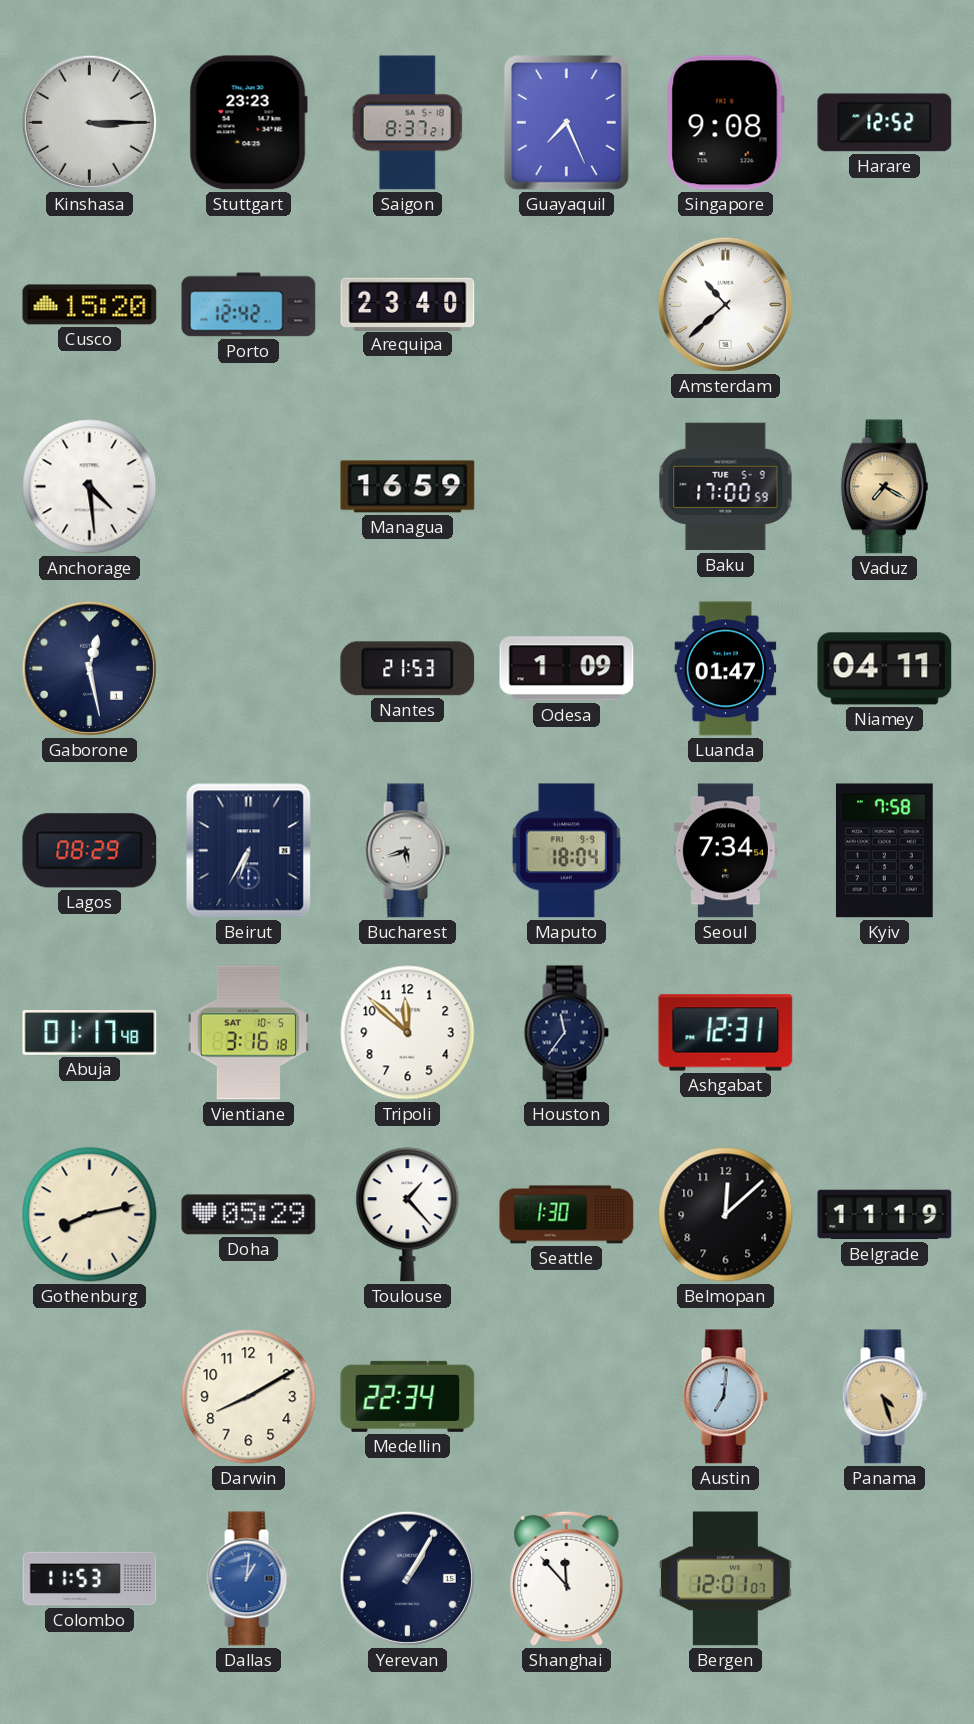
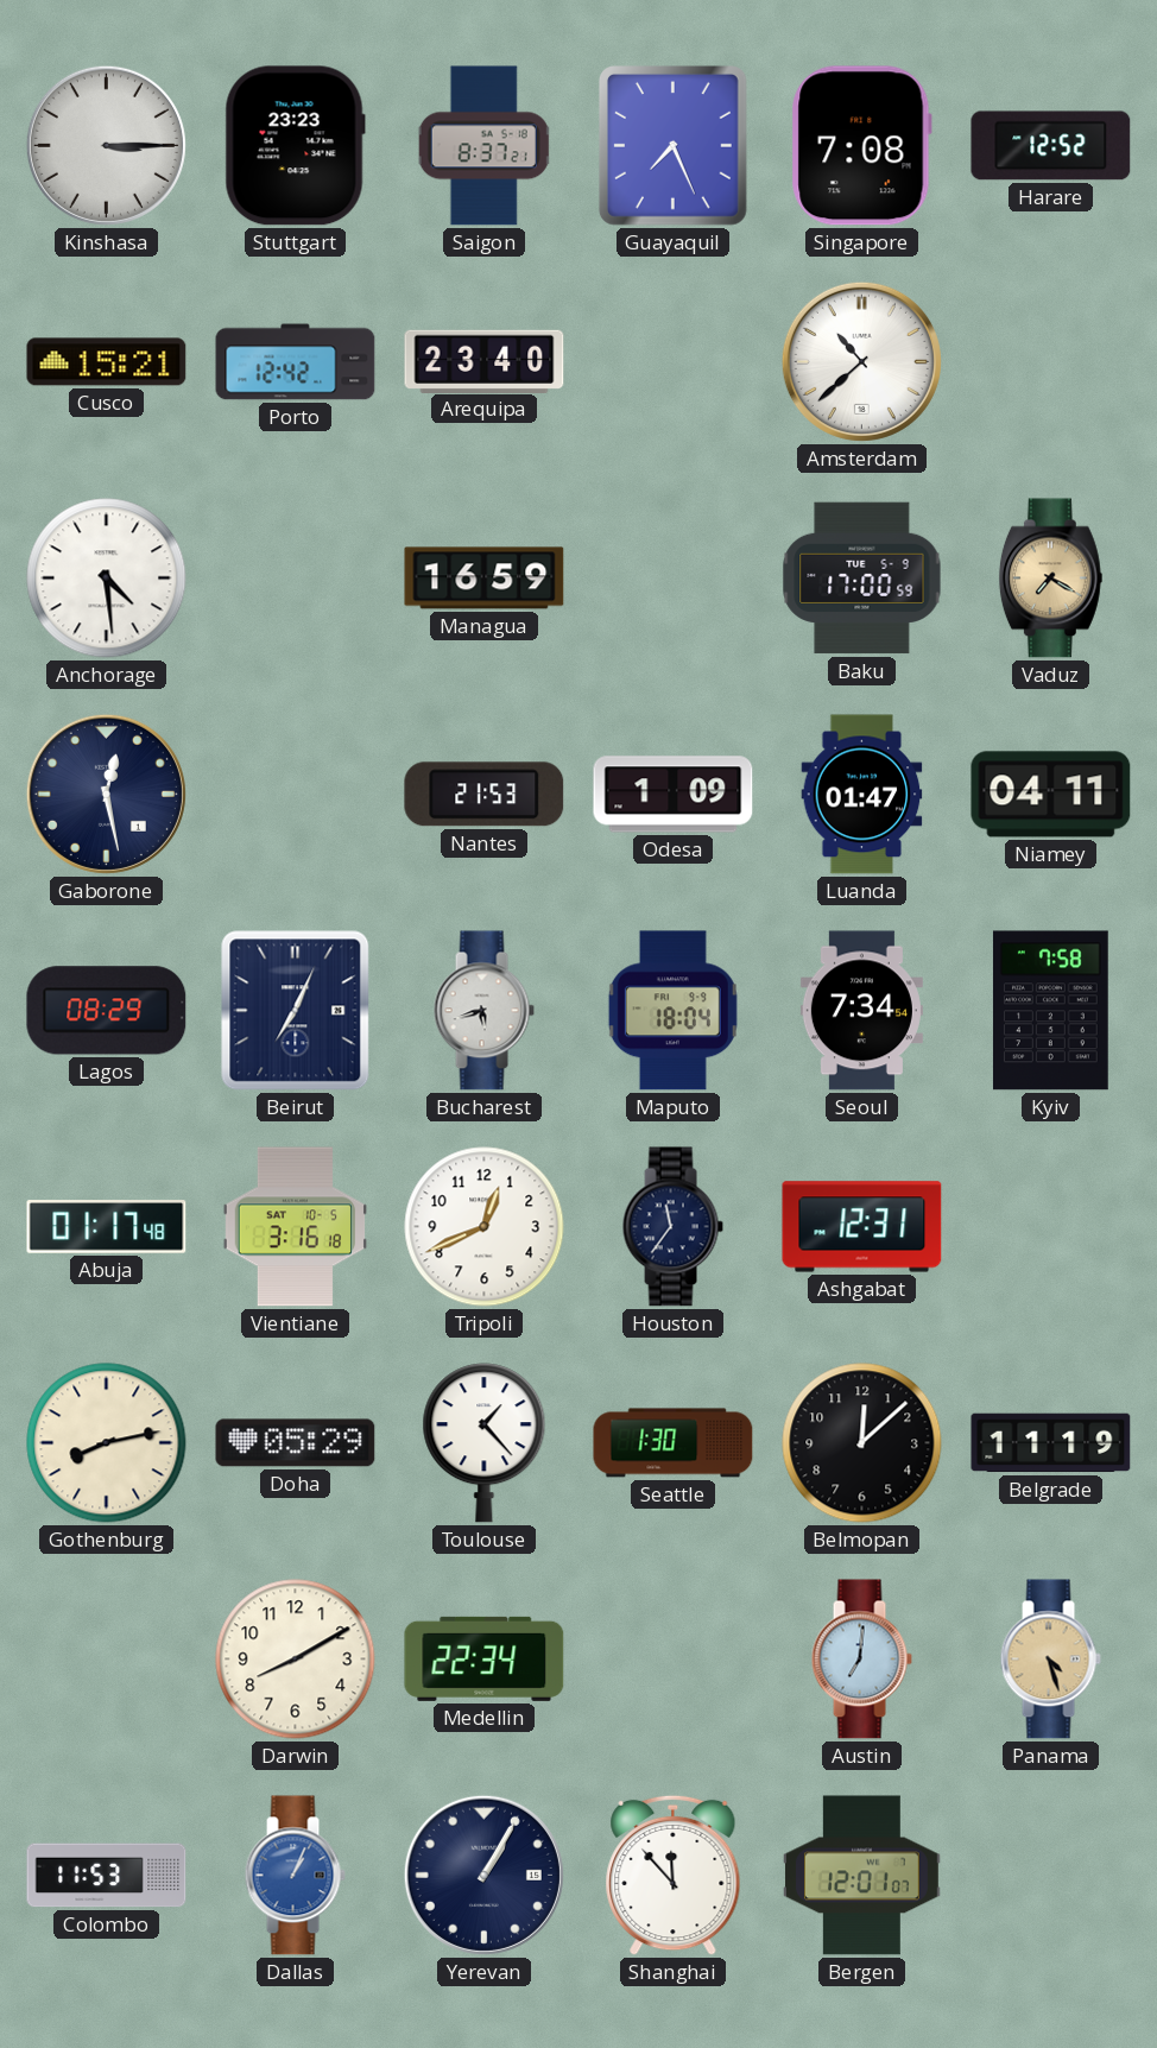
Singapore: 9:08 -> 7:08
Cusco: 15:20 -> 15:21
Beirut: 6:35 -> 7:04
Tripoli: 11:52 -> 12:41
Dallas: 1:01 -> 1:04
